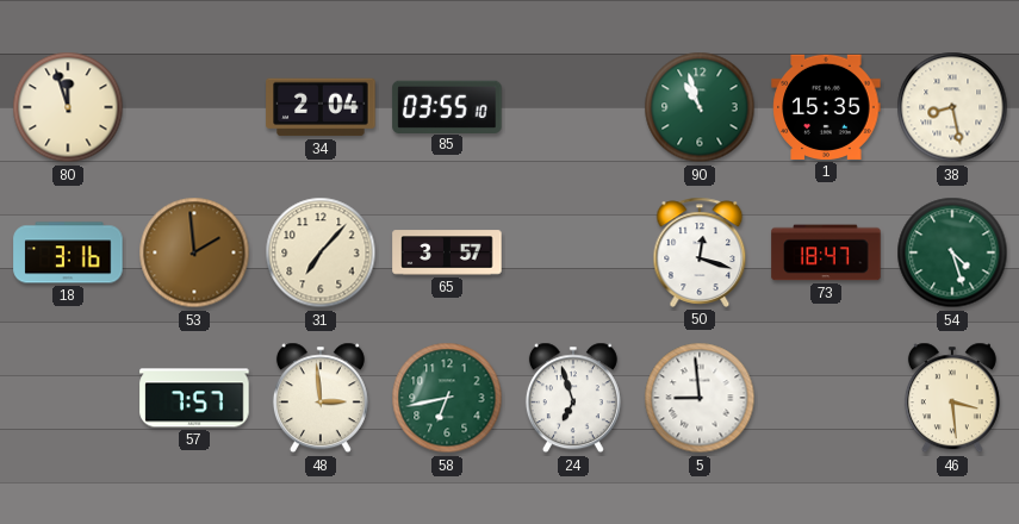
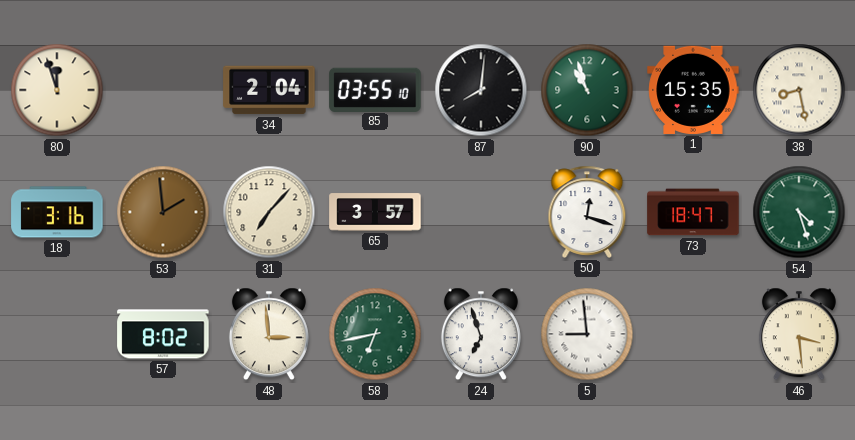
87: none -> 8:01
57: 7:57 -> 8:02
